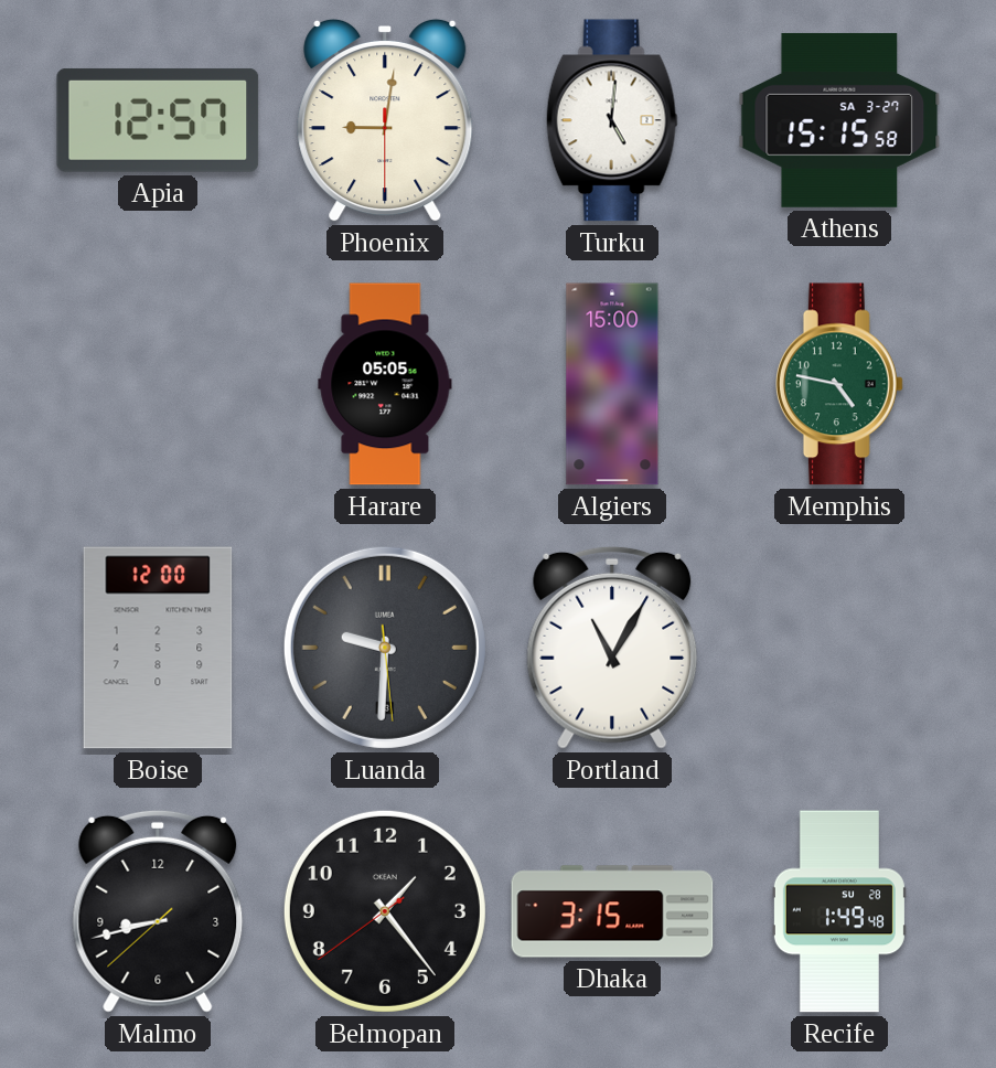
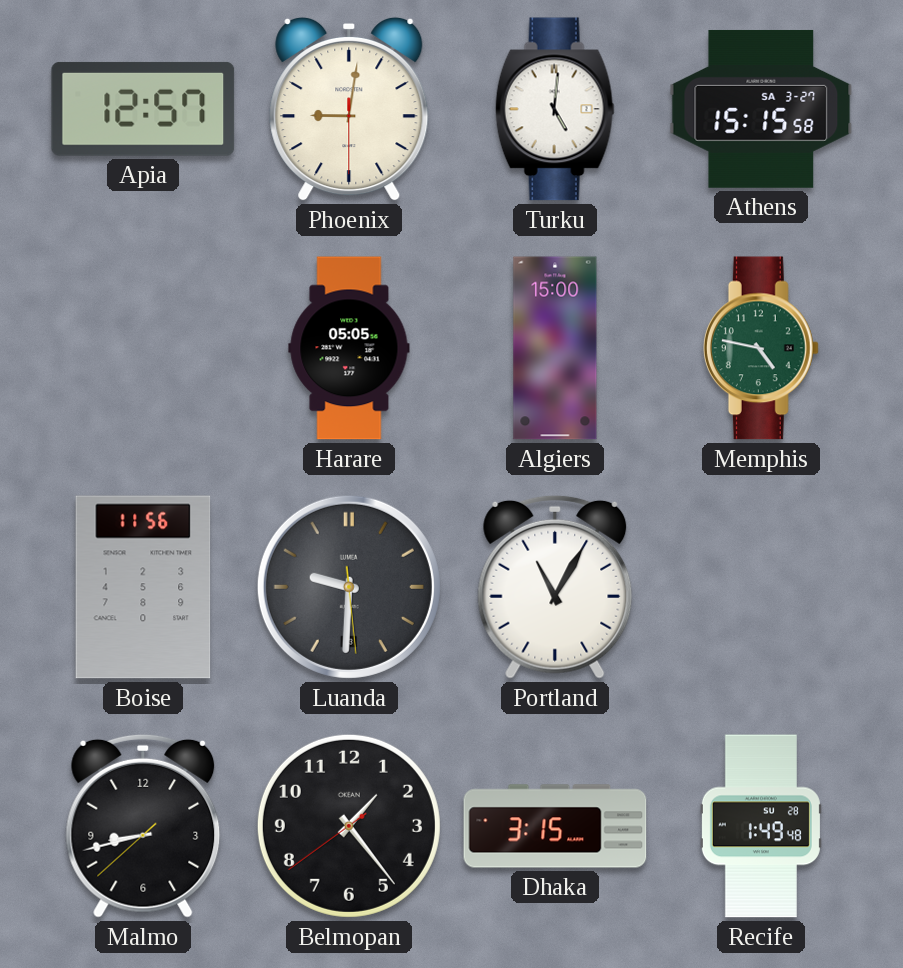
Boise: 12:00 -> 11:56
